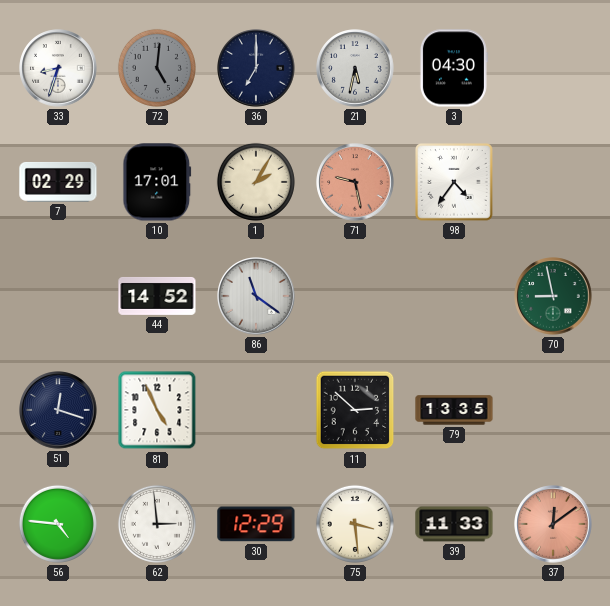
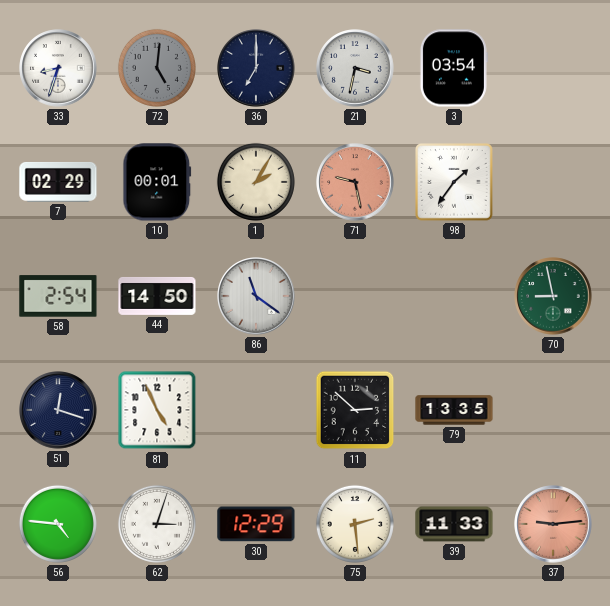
21: 5:32 -> 3:32
3: 04:30 -> 03:54
10: 17:01 -> 00:01
98: 4:36 -> 1:36
58: none -> 2:54
44: 14:52 -> 14:50
62: 2:59 -> 3:03
75: 3:29 -> 2:29
37: 12:09 -> 9:14
